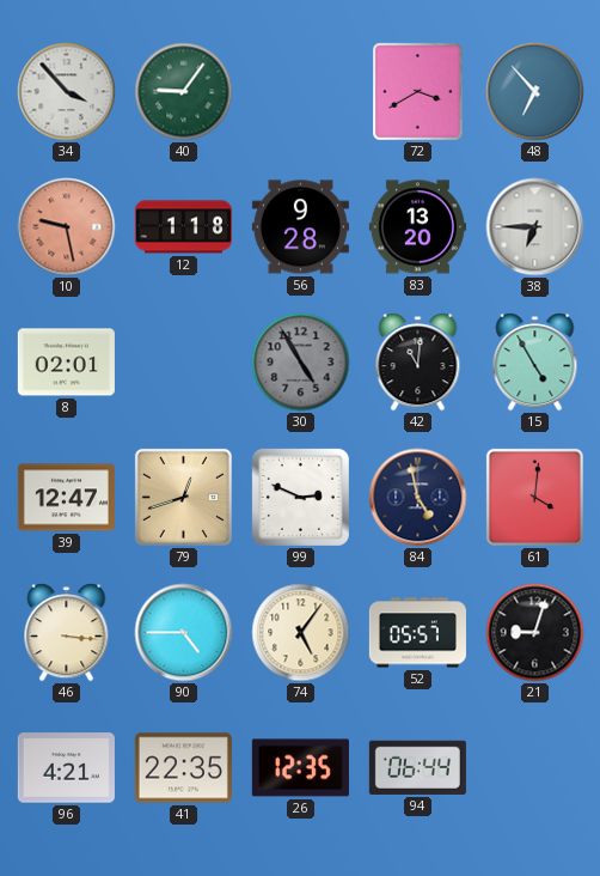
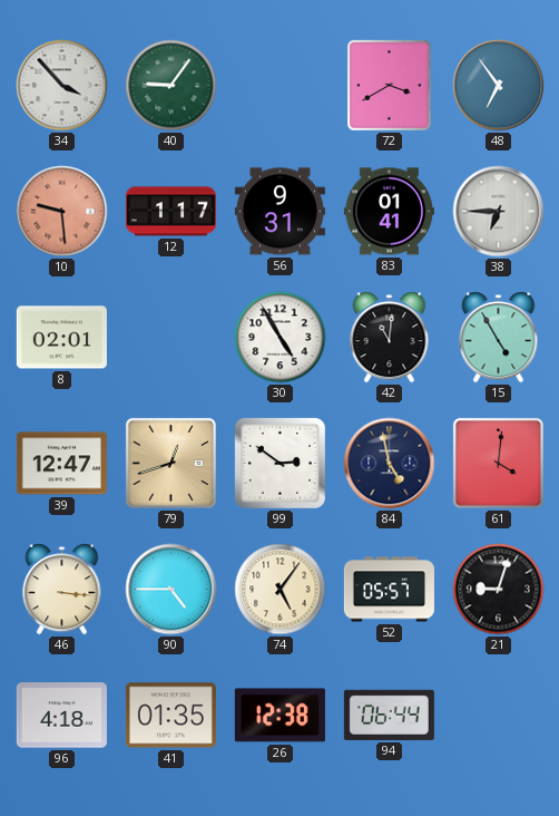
48: 6:53 -> 6:54
10: 9:28 -> 9:29
12: 1:18 -> 1:17
56: 9:28 -> 9:31
83: 13:20 -> 01:41
30 dial: grey -> white
99: 2:49 -> 2:51
96: 4:21 -> 4:18
41: 22:35 -> 01:35
26: 12:35 -> 12:38
